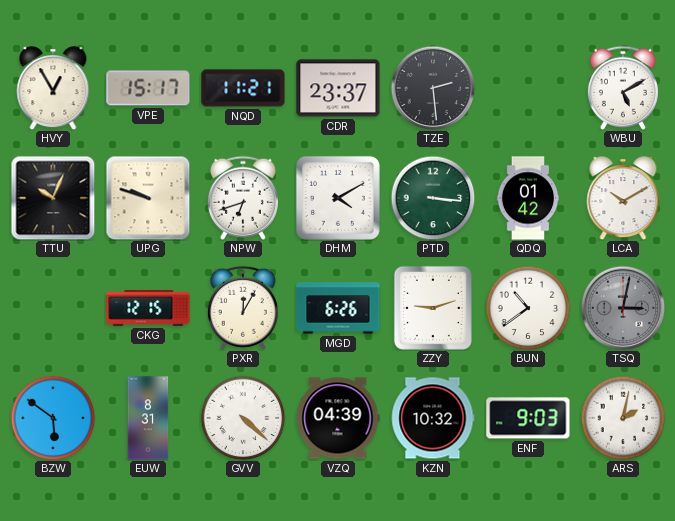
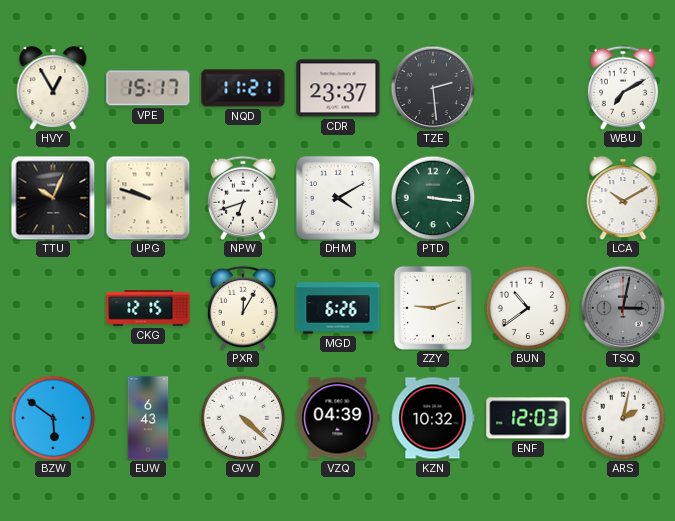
WBU: 5:10 -> 7:10
QDQ: 01:42 -> none
EUW: 8:31 -> 6:43
ENF: 9:03 -> 12:03
